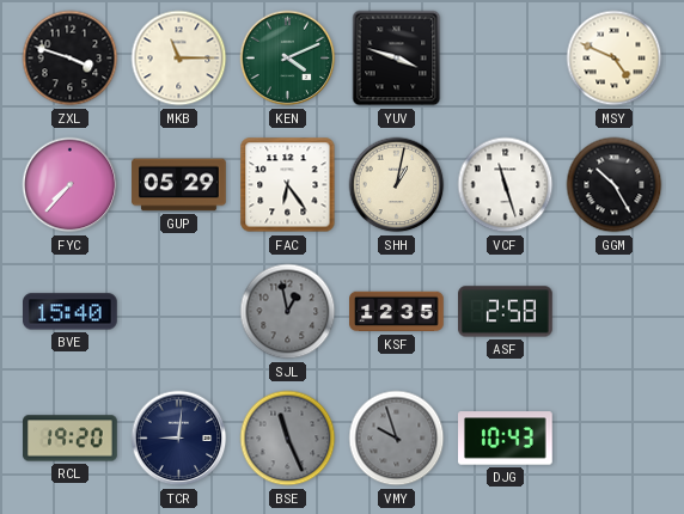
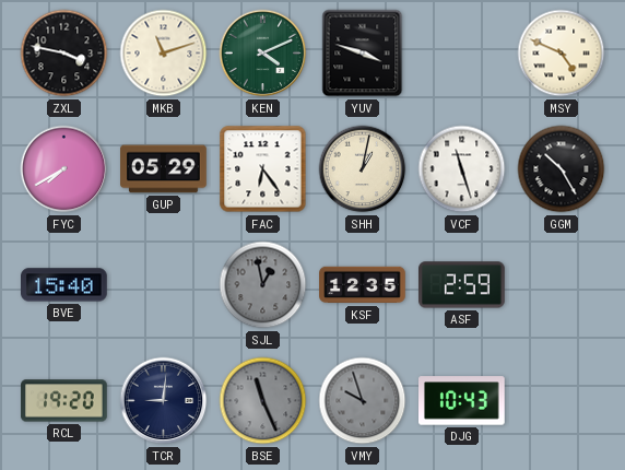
ZXL: 3:48 -> 3:47
MKB: 11:15 -> 11:12
FYC: 7:37 -> 7:40
ASF: 2:58 -> 2:59
